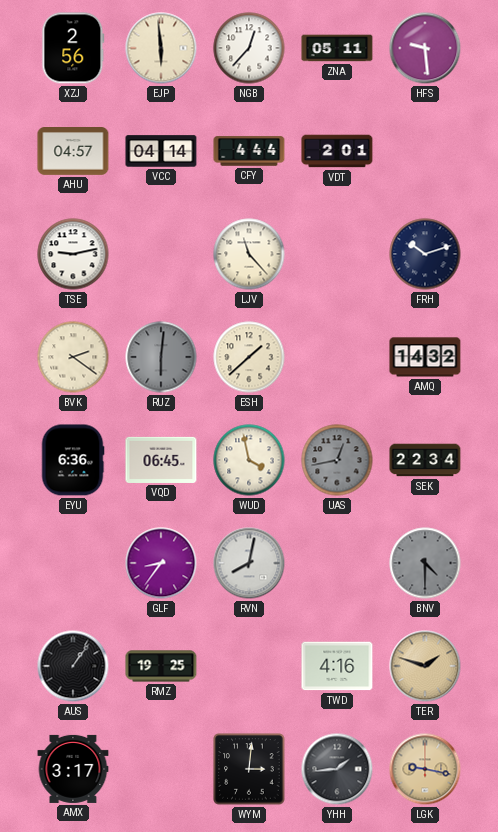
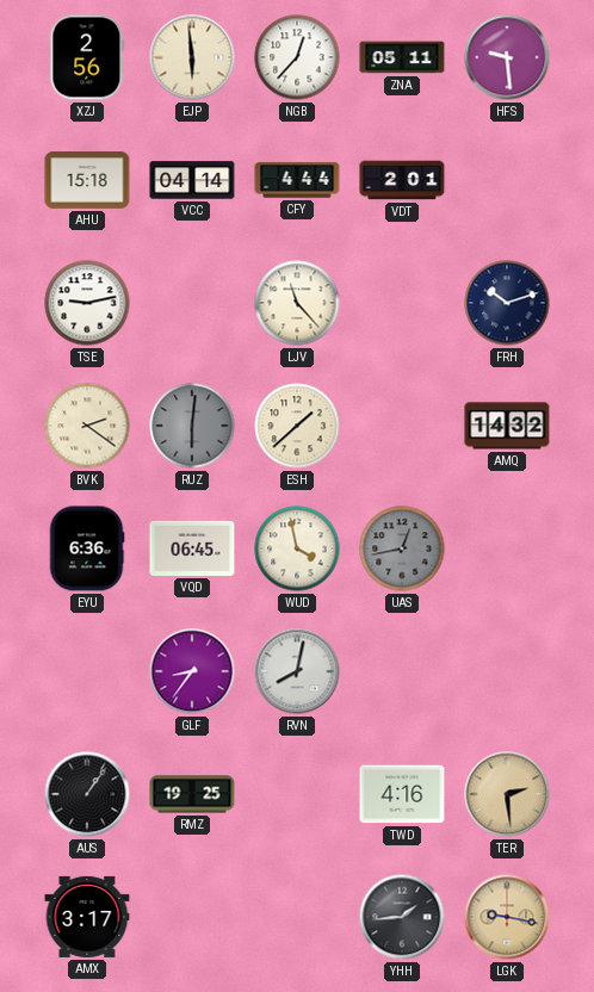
AHU: 04:57 -> 15:18
SEK: 22:34 -> none
BNV: 4:30 -> none
TER: 1:48 -> 2:29
WYM: 3:01 -> none
